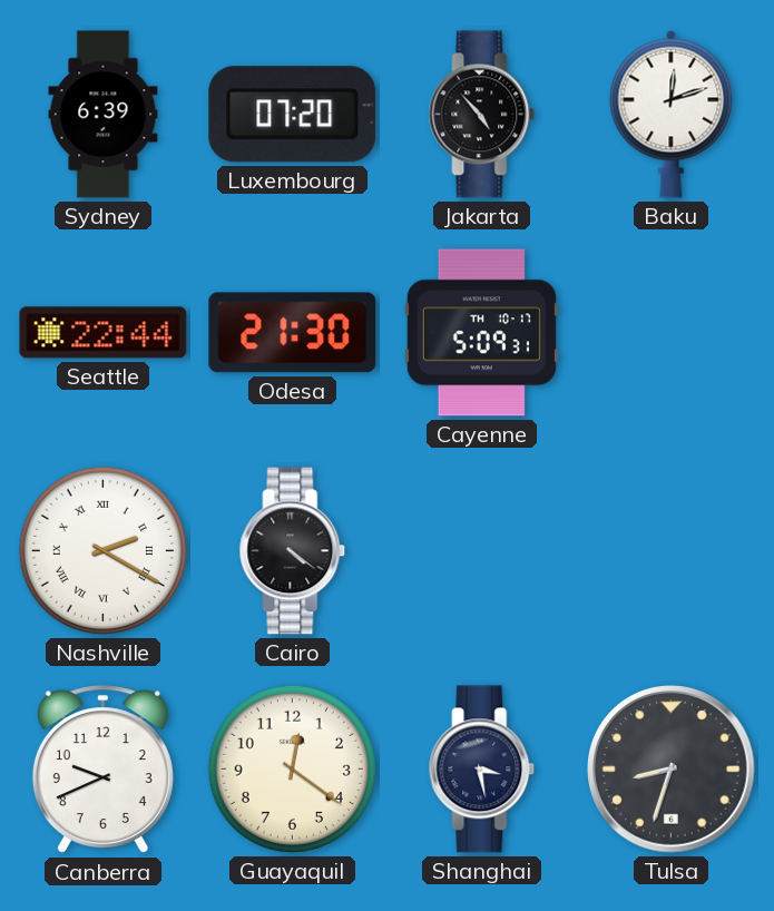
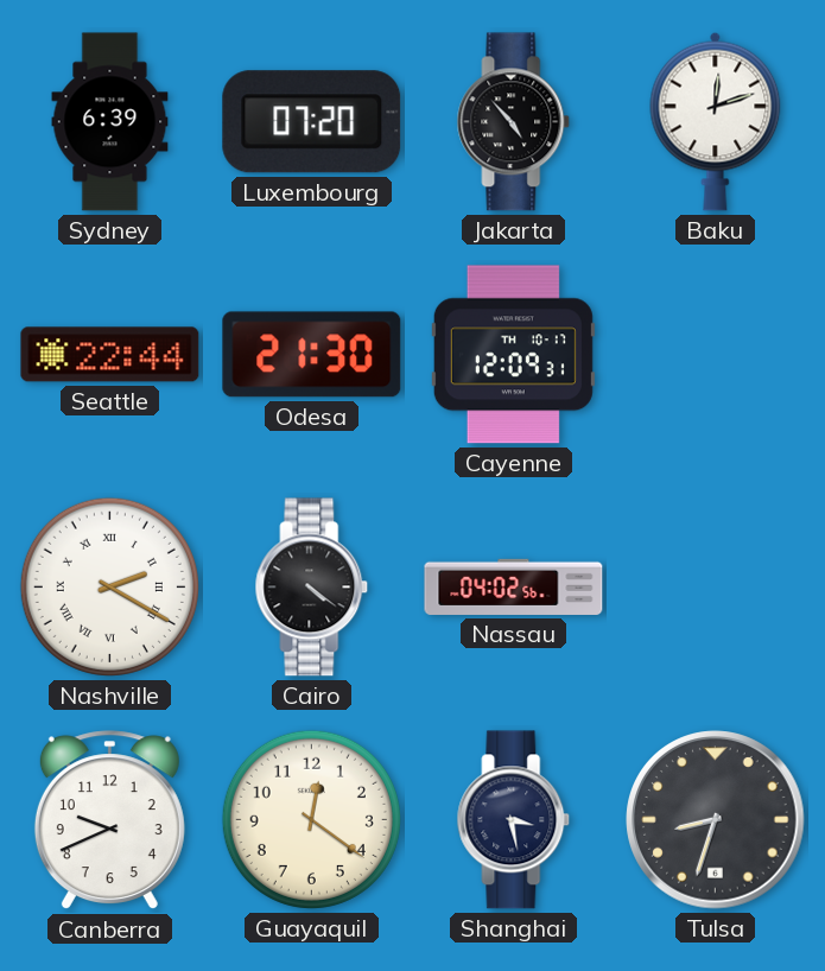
Cayenne: 5:09 -> 12:09
Nassau: none -> 04:02
